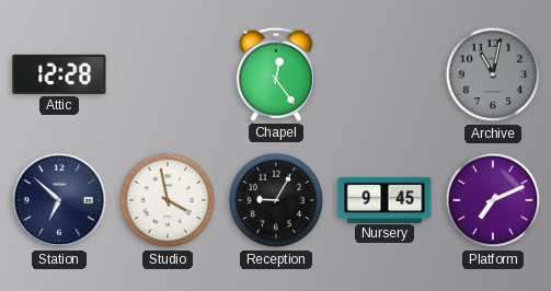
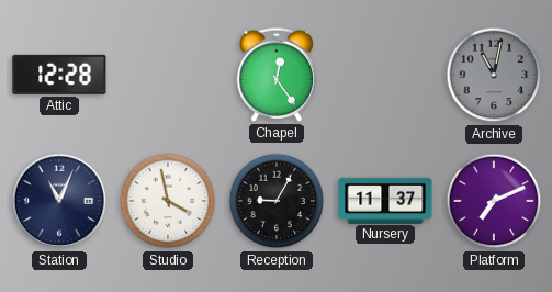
Station: 6:52 -> 11:04
Nursery: 9:45 -> 11:37
